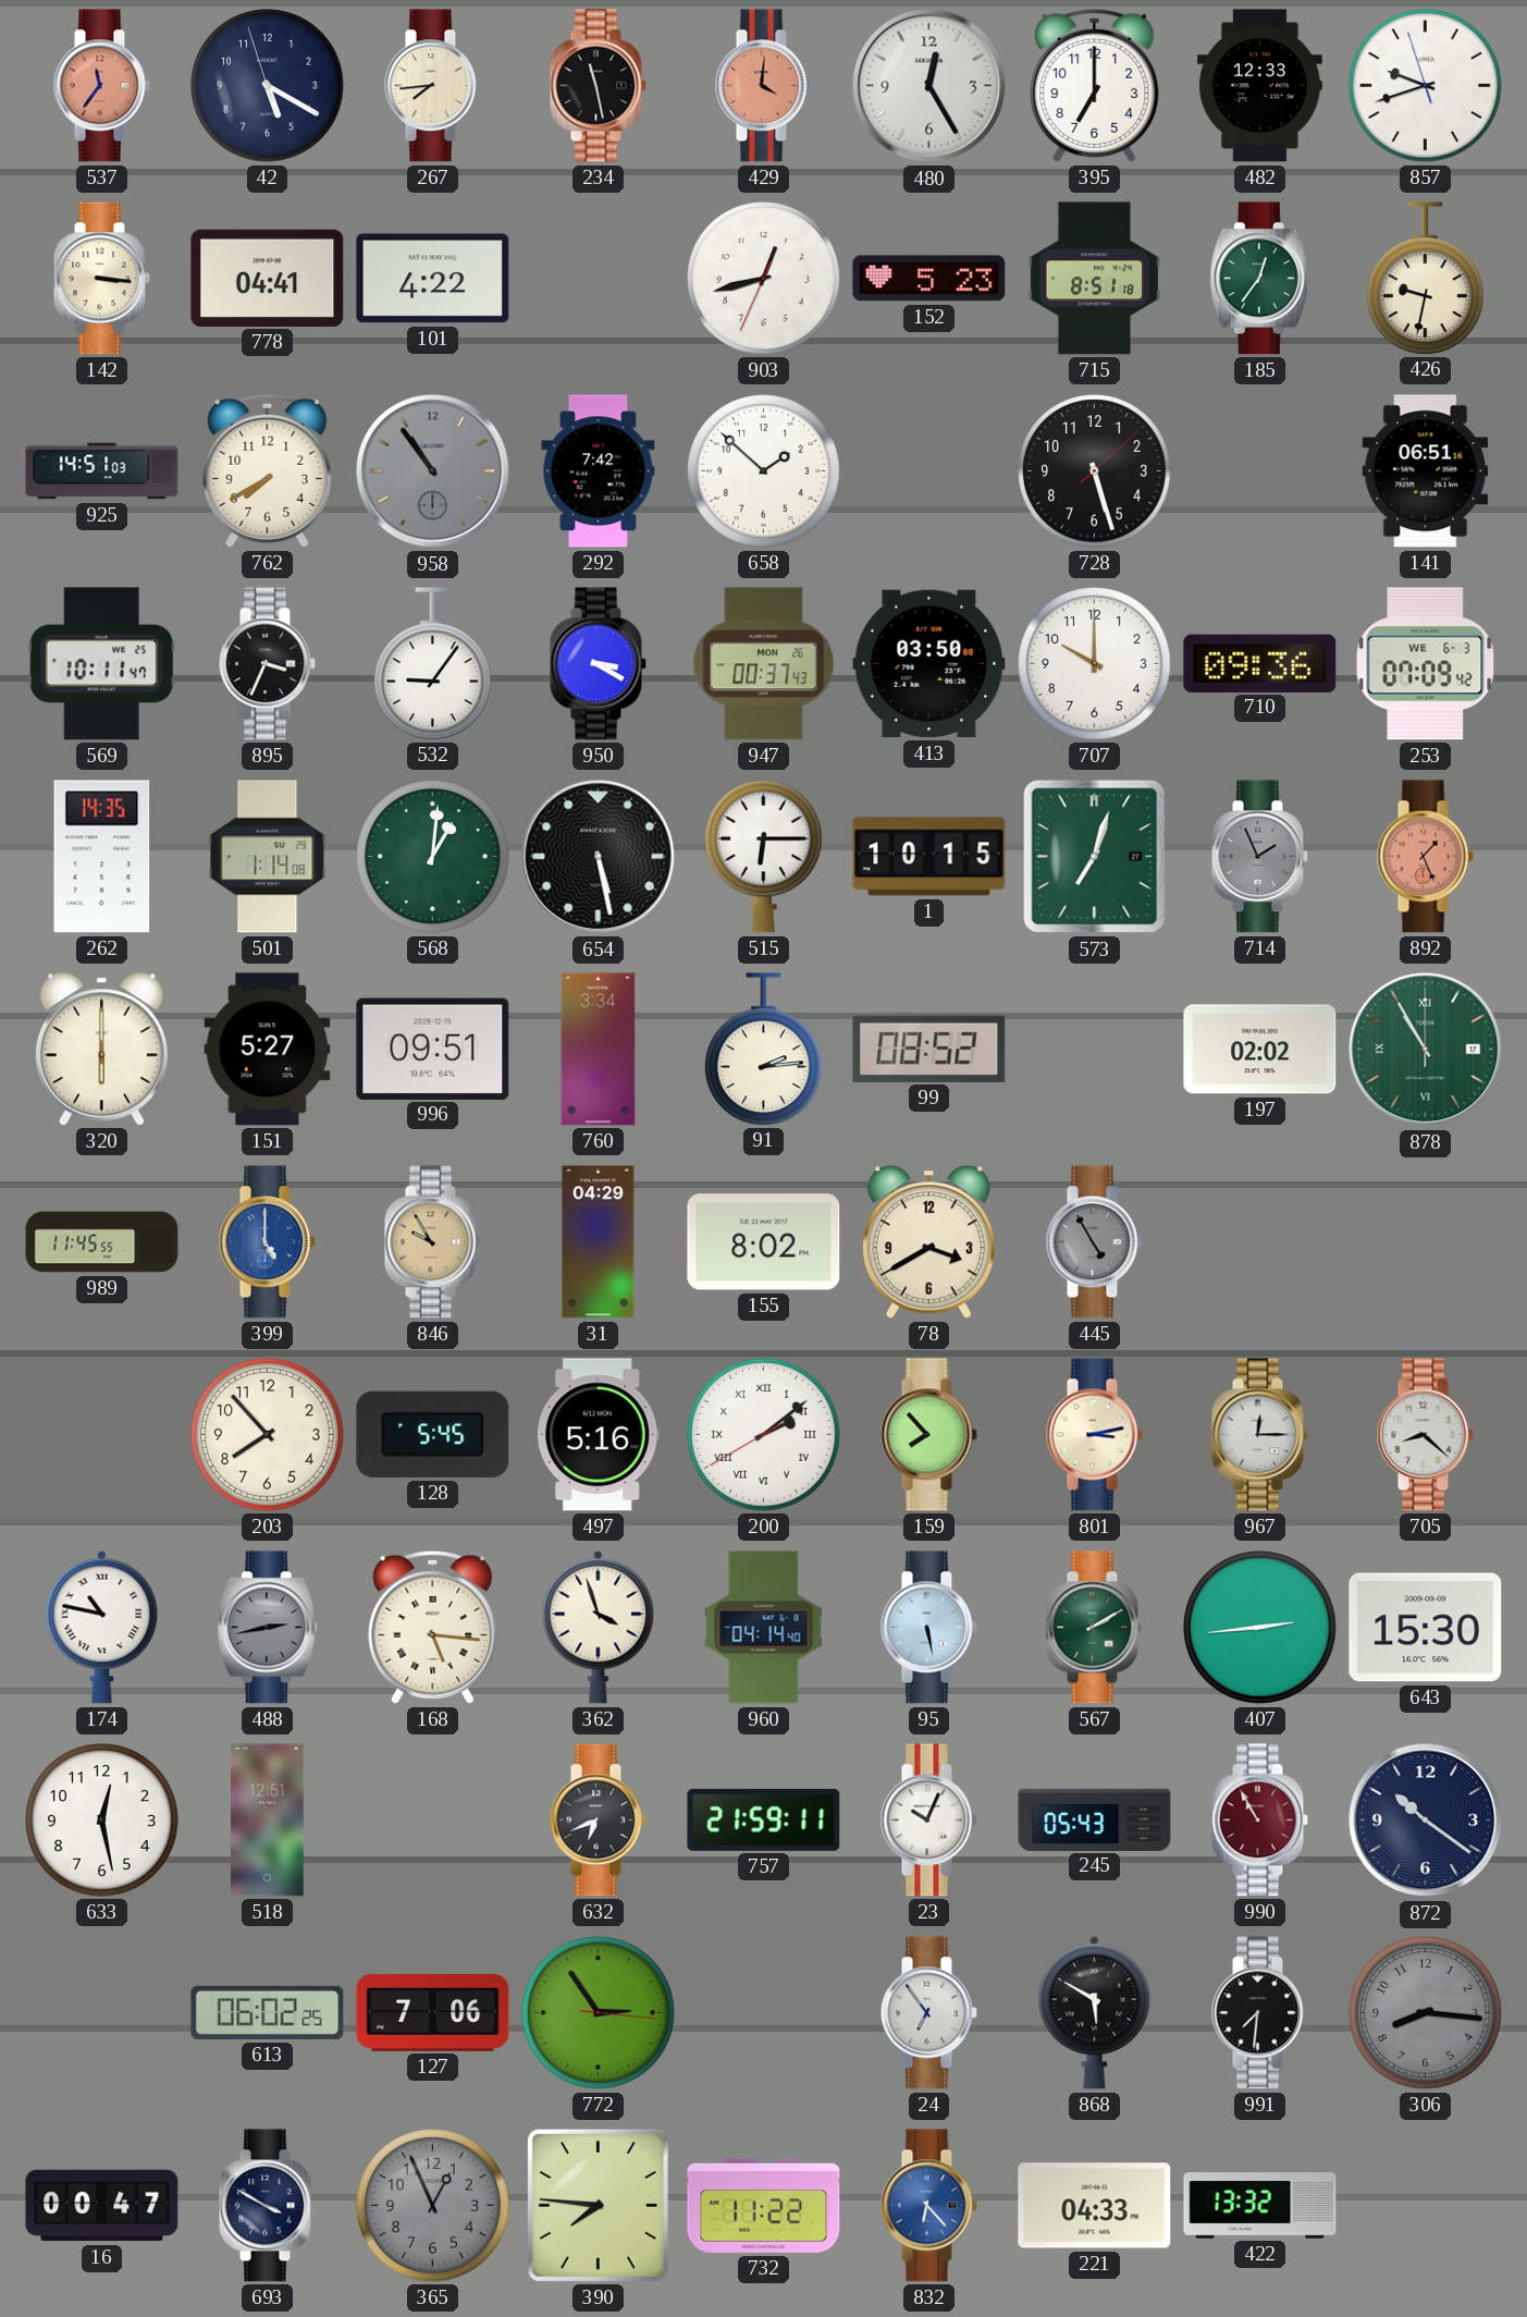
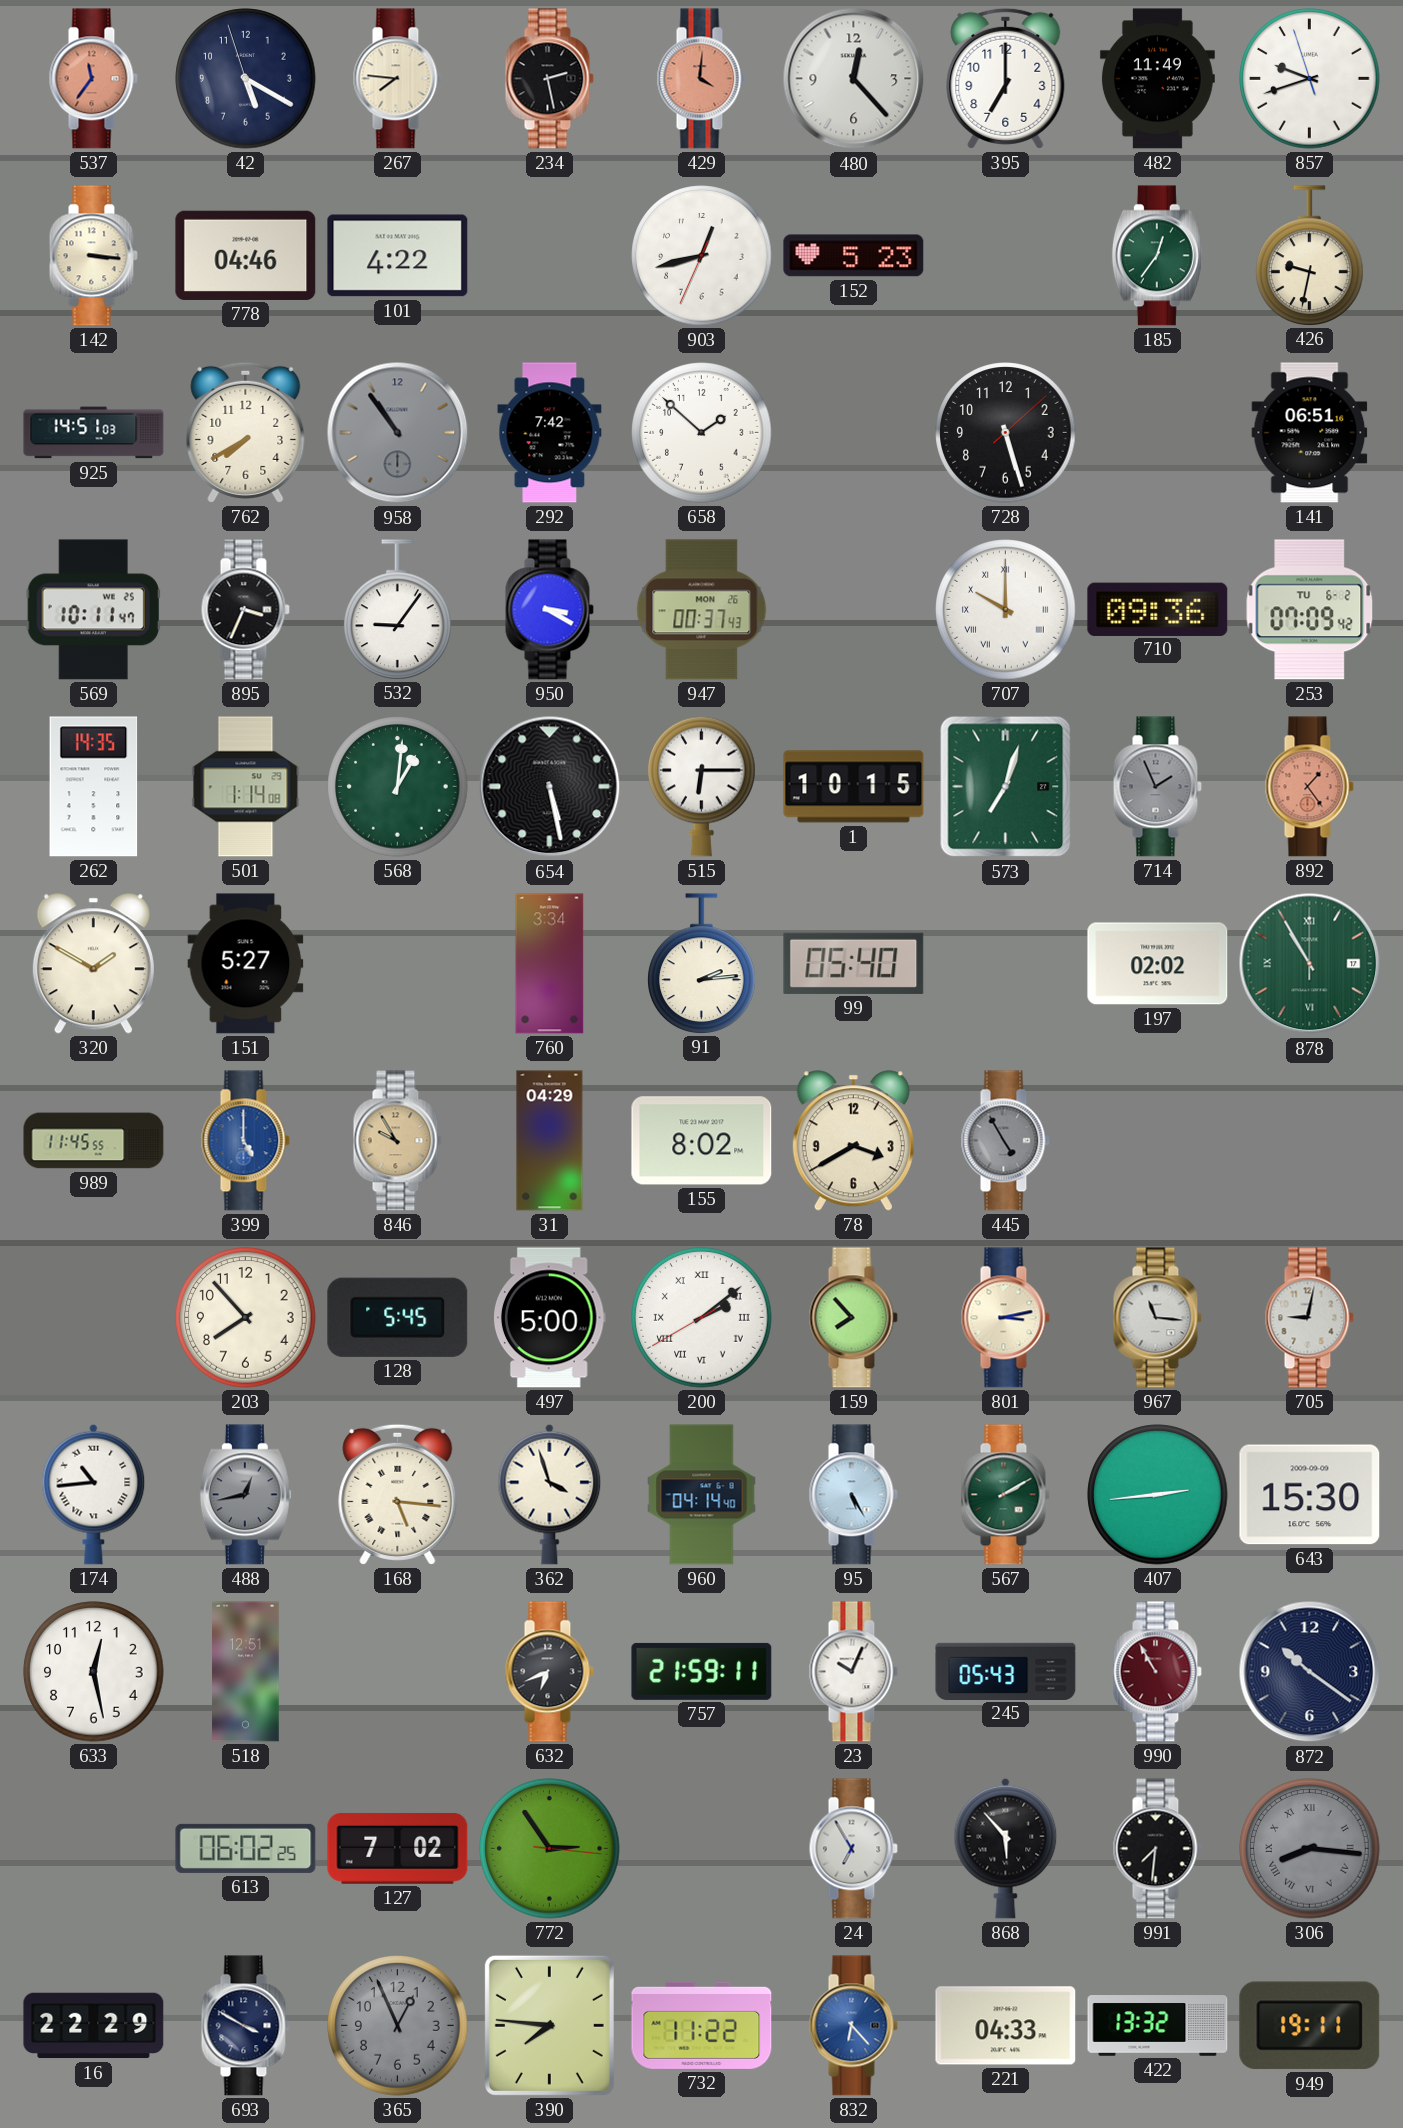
267: 7:44 -> 7:46
234: 11:28 -> 2:28
480: 12:25 -> 12:23
482: 12:33 -> 11:49
778: 04:41 -> 04:46
715: 8:51 -> none
413: 03:50 -> none
707 numerals: Arabic -> Roman
253 date: WE 6-3 -> TU 6-2
892: 1:26 -> 1:24
320: 6:00 -> 1:50
996: 09:51 -> none
99: 08:52 -> 05:40
497: 5:16 -> 5:00
967: 12:15 -> 11:16
705: 8:22 -> 9:02
174: 10:47 -> 10:44
488: 2:43 -> 12:43
95: 5:28 -> 5:25
127: 7:06 -> 7:02
24: 6:54 -> 6:55
868: 5:50 -> 5:53
306 numerals: Arabic -> Roman
16: 00:47 -> 22:29
949: none -> 19:11
